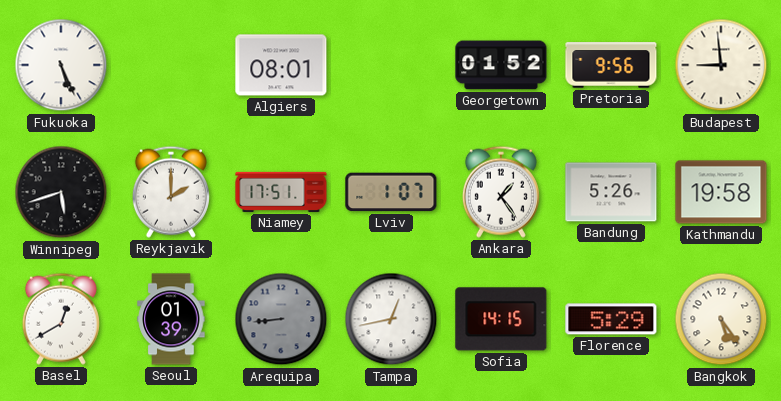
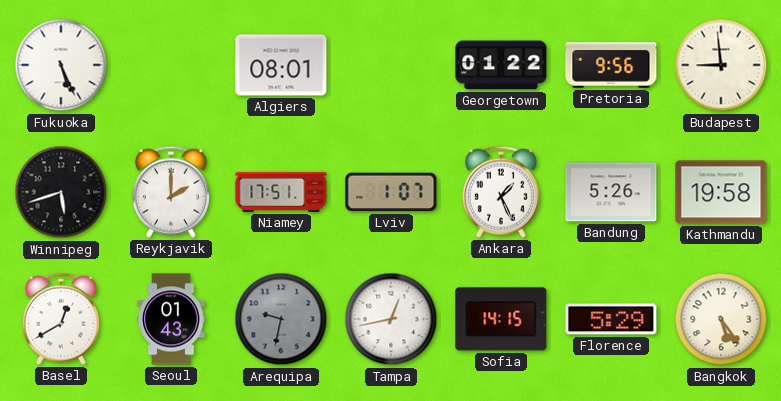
Georgetown: 01:52 -> 01:22
Ankara: 1:24 -> 1:26
Seoul: 01:39 -> 01:43
Arequipa: 8:44 -> 9:32
